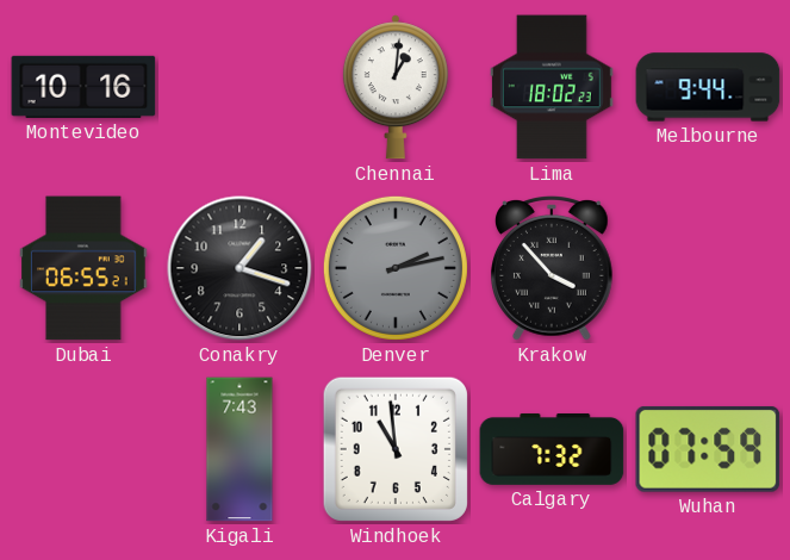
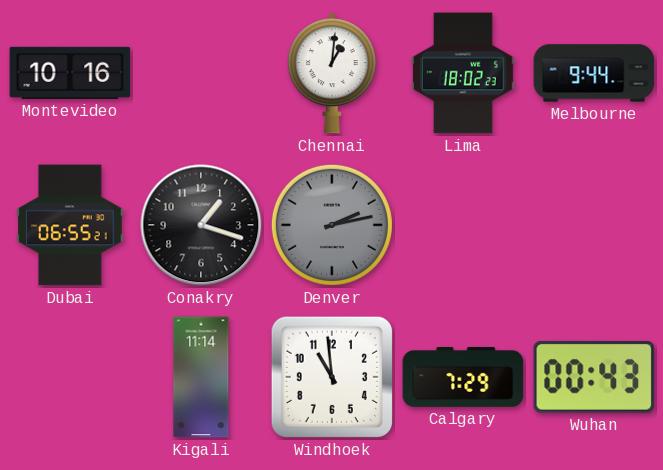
Krakow: 3:53 -> none
Kigali: 7:43 -> 11:14
Calgary: 7:32 -> 7:29
Wuhan: 07:59 -> 00:43
